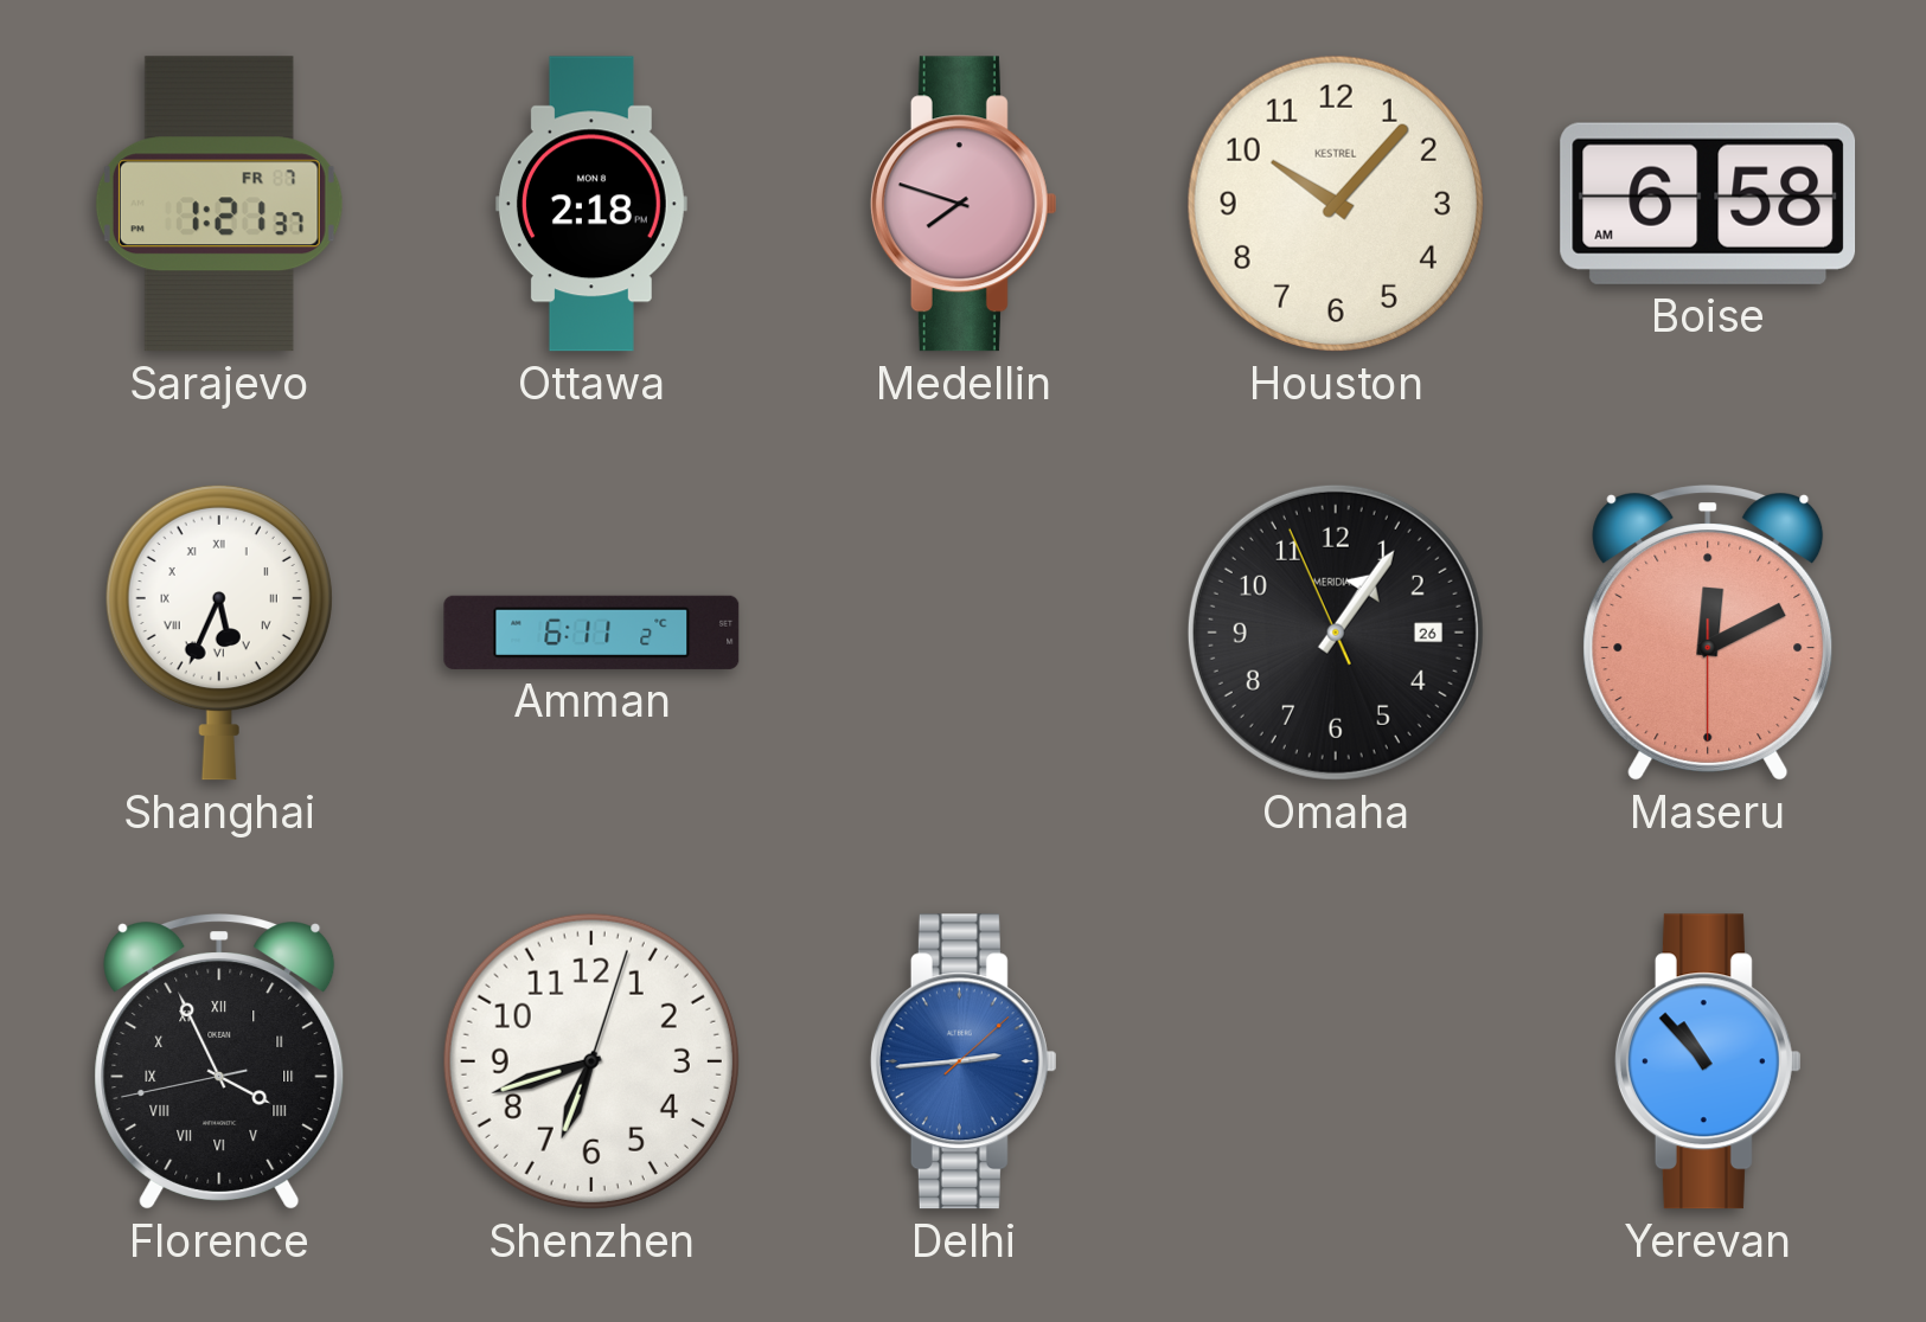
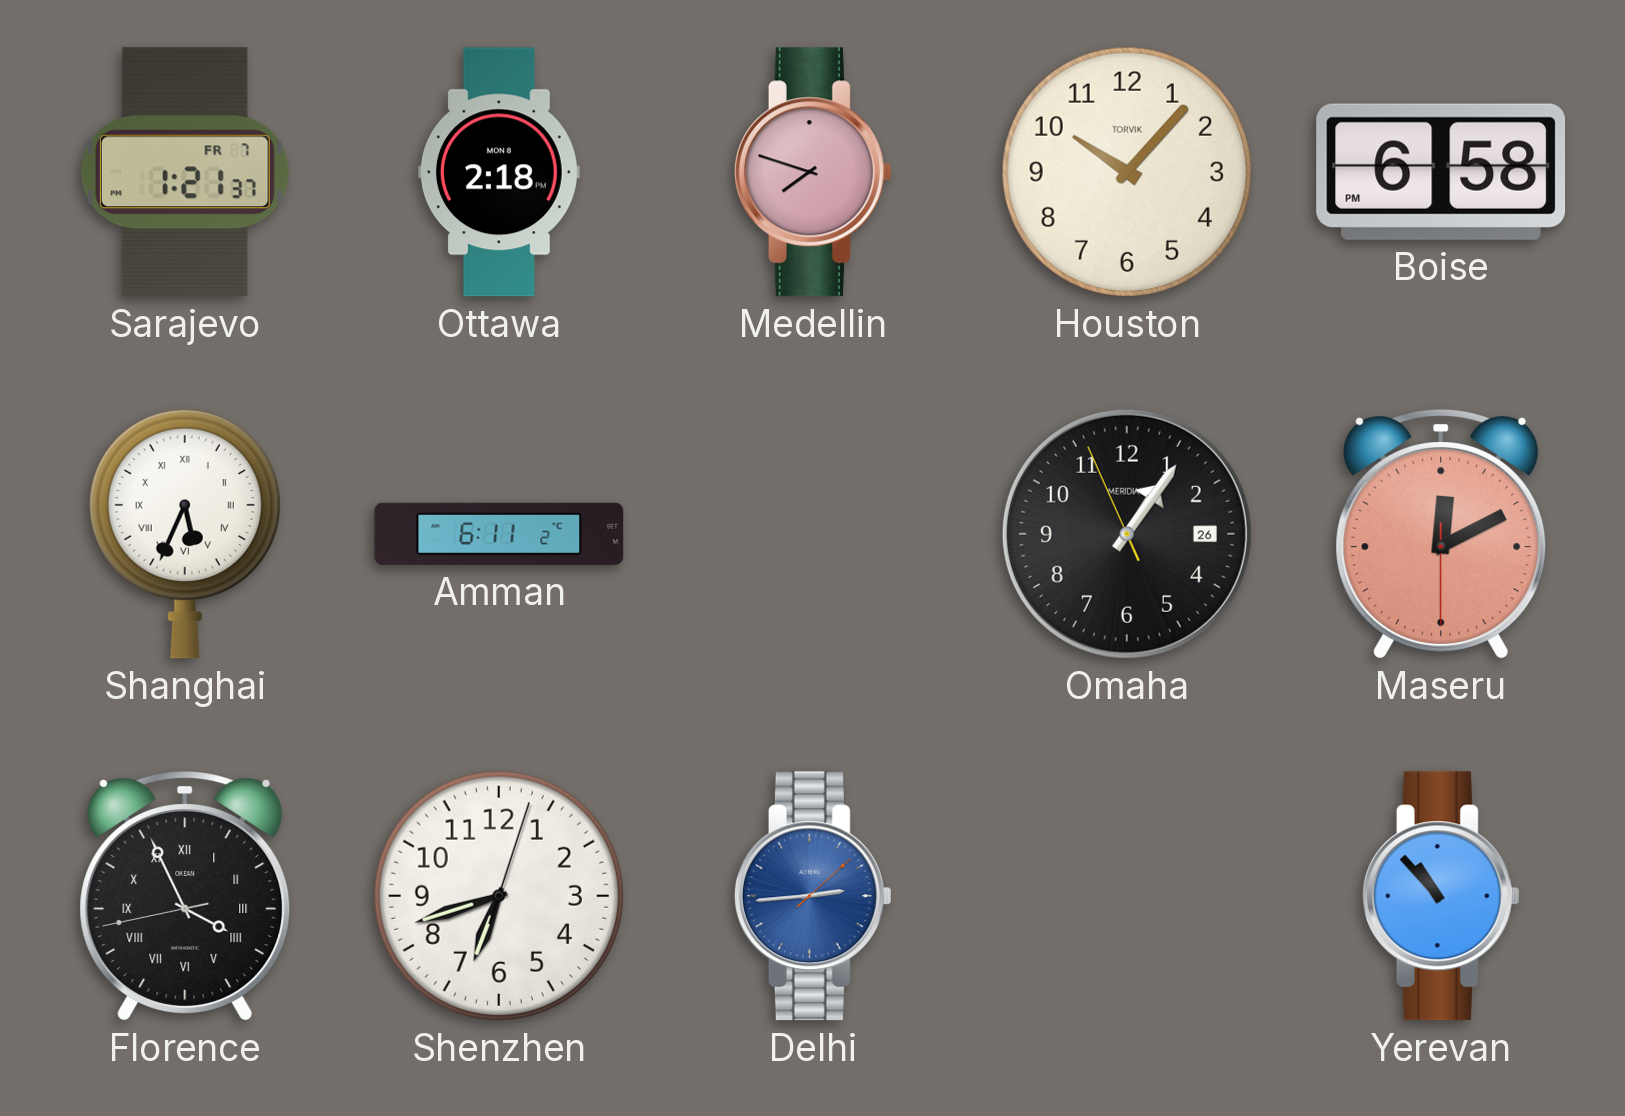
Houston brand: KESTREL -> TORVIK
Boise: 6:58 AM -> 6:58 PM
